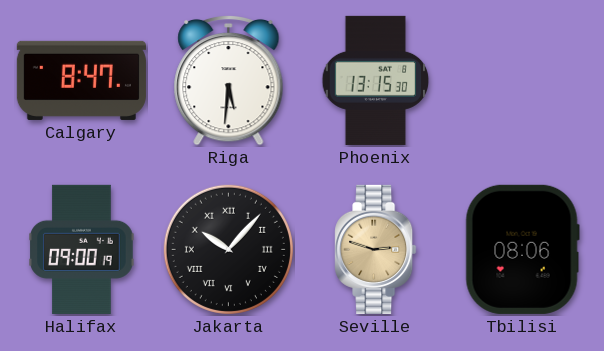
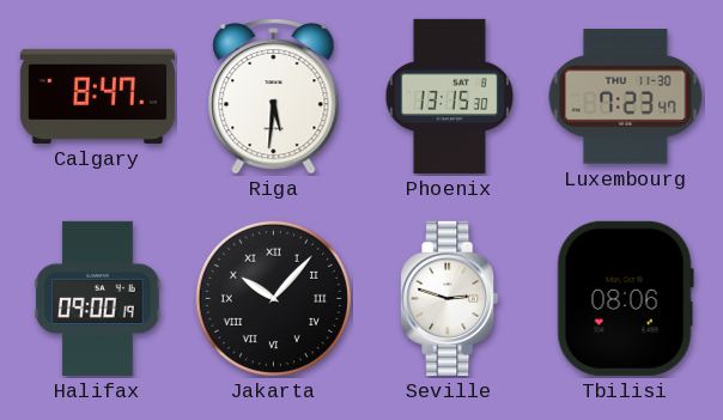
Luxembourg: none -> 7:23
Seville dial: champagne -> white
